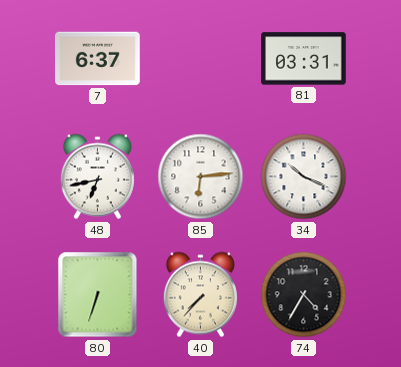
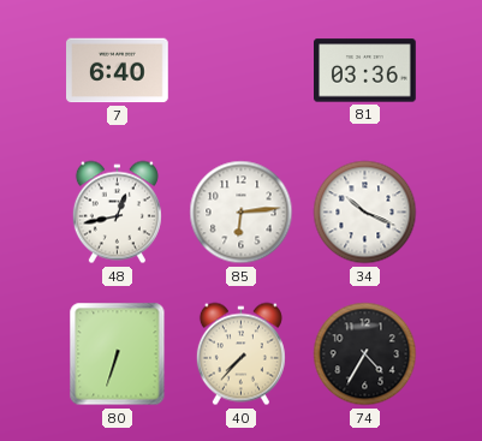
7: 6:37 -> 6:40
81: 03:31 -> 03:36
48: 6:43 -> 12:43
